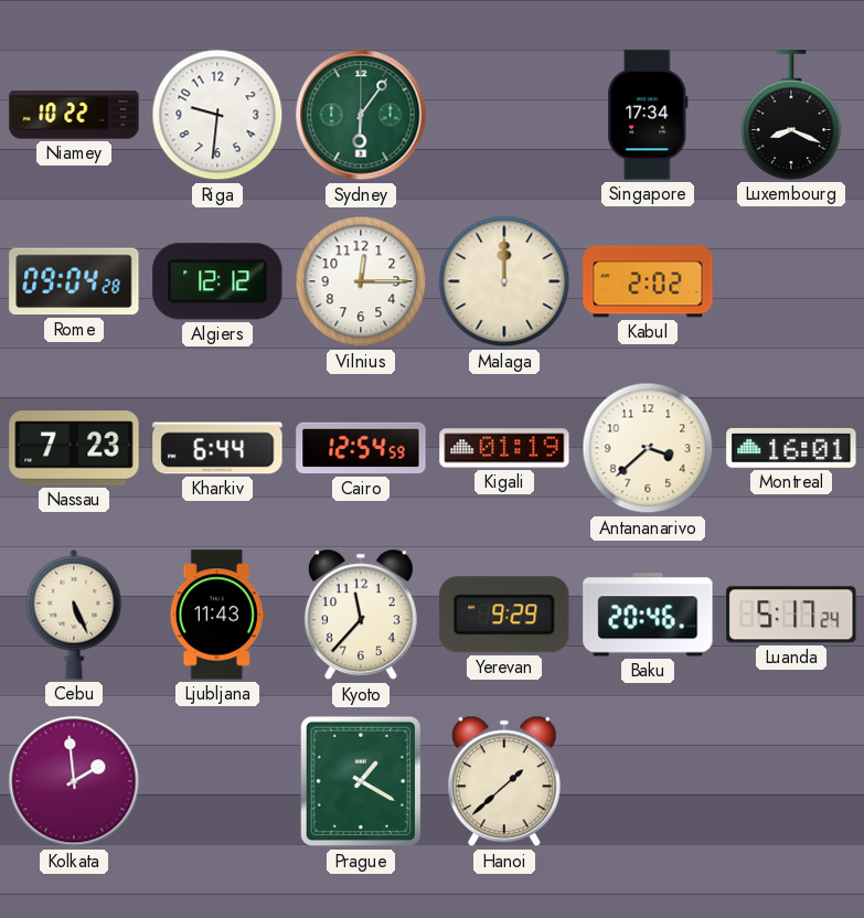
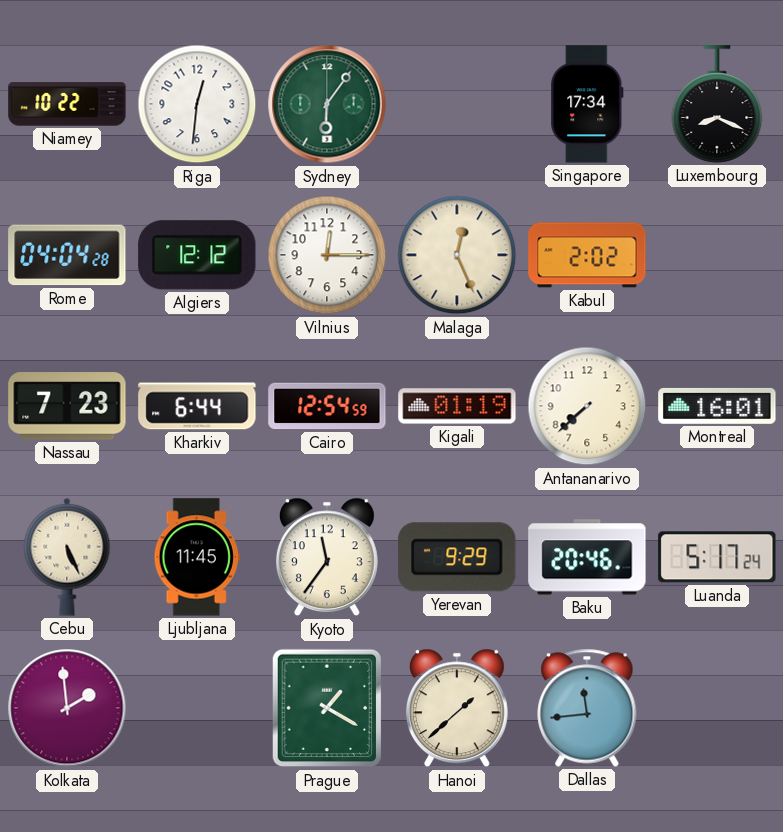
Riga: 9:31 -> 12:31
Rome: 09:04 -> 04:04
Malaga: 12:00 -> 12:26
Antananarivo: 3:38 -> 7:38
Ljubljana: 11:43 -> 11:45
Kyoto: 11:37 -> 11:36
Dallas: none -> 11:44
